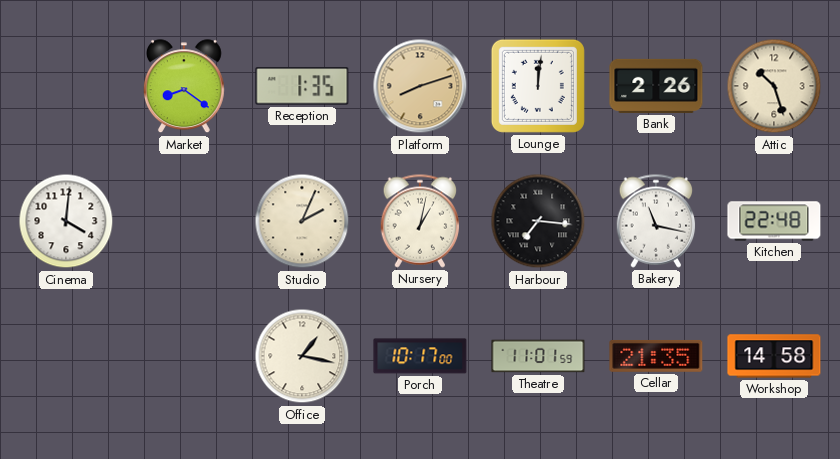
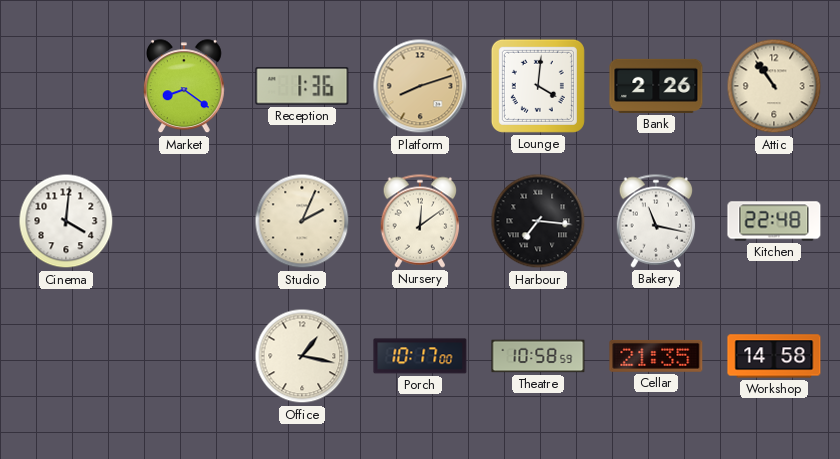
Reception: 1:35 -> 1:36
Lounge: 12:01 -> 4:01
Attic: 10:27 -> 10:54
Nursery: 1:02 -> 12:09
Theatre: 11:01 -> 10:58
